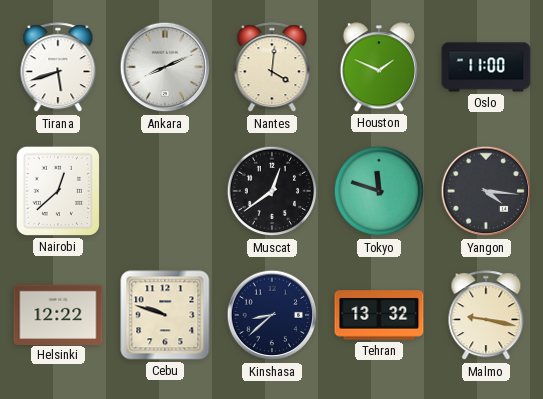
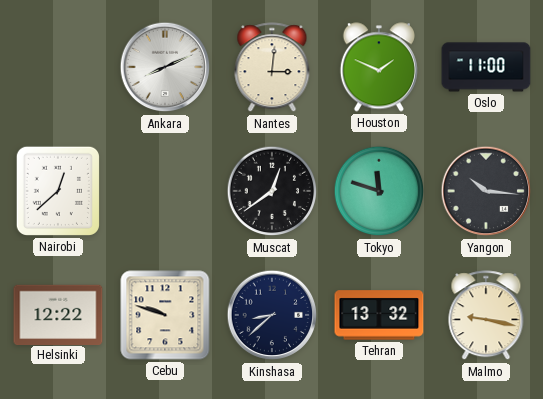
Tirana: 5:42 -> none
Nantes: 4:01 -> 3:01
Yangon: 4:16 -> 10:16
